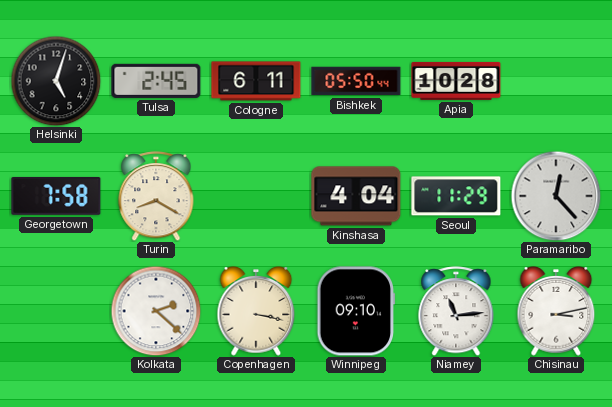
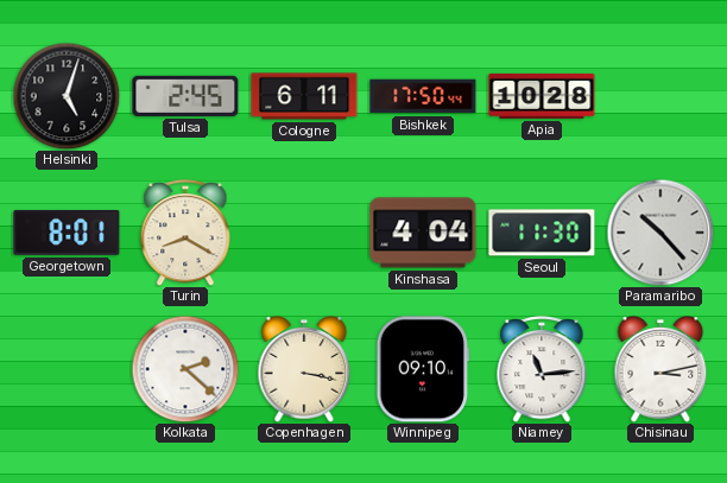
Bishkek: 05:50 -> 17:50
Georgetown: 7:58 -> 8:01
Seoul: 11:29 -> 11:30
Paramaribo: 12:23 -> 10:23
